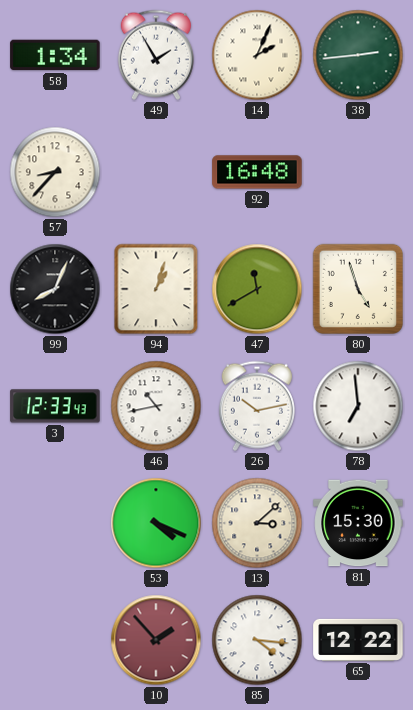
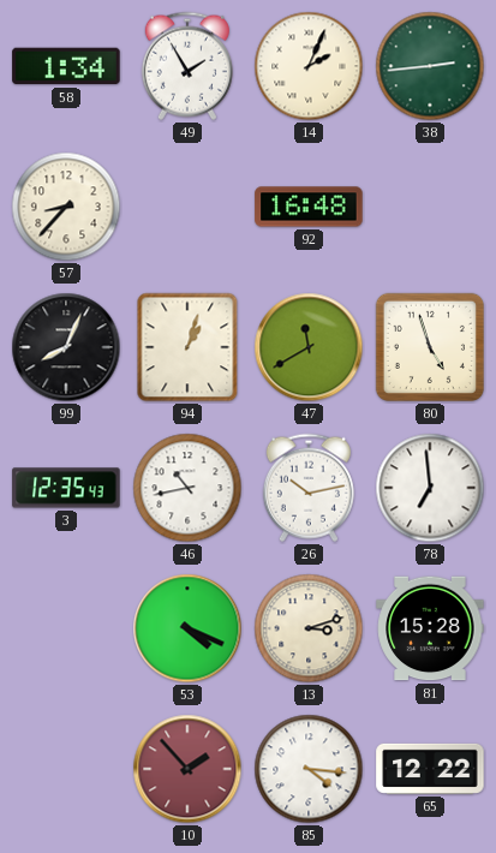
3: 12:33 -> 12:35
13: 3:08 -> 3:12
81: 15:30 -> 15:28
